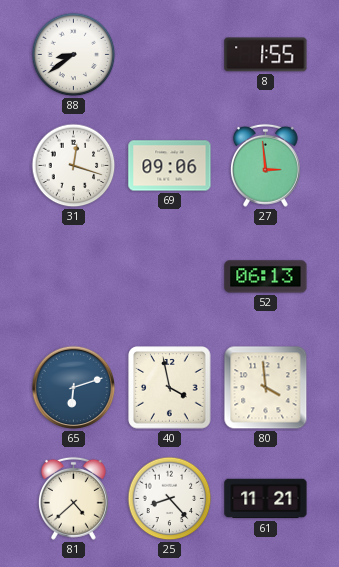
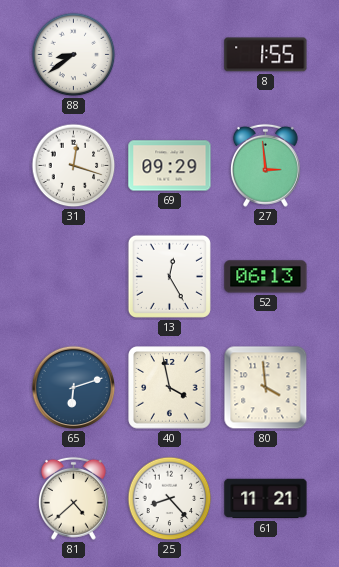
69: 09:06 -> 09:29
13: none -> 12:25
